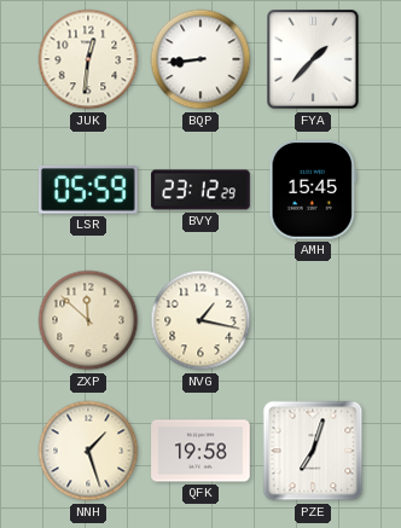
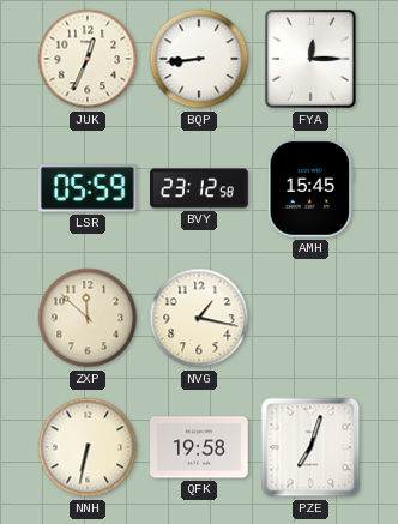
JUK: 12:31 -> 12:34
FYA: 1:37 -> 12:15
BVY: 23:12:29 -> 23:12:58
NNH: 1:27 -> 6:32
